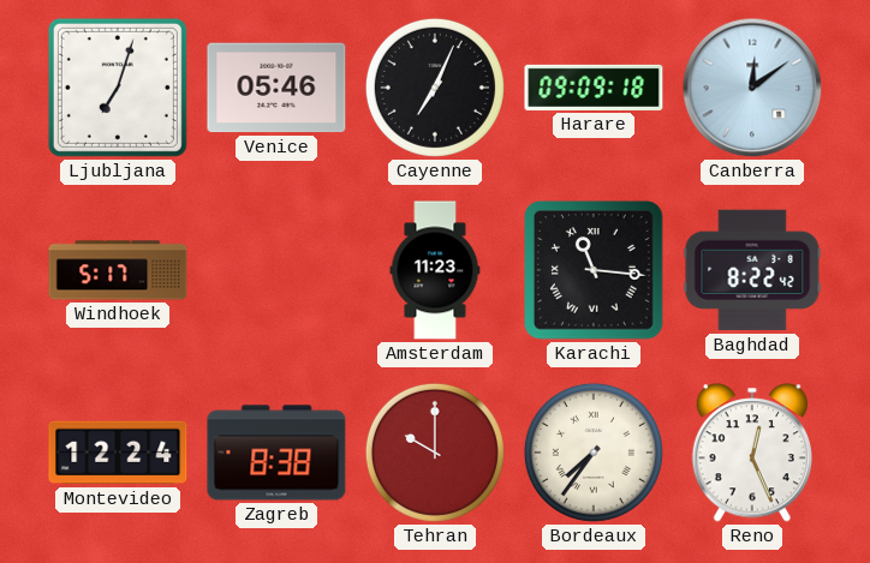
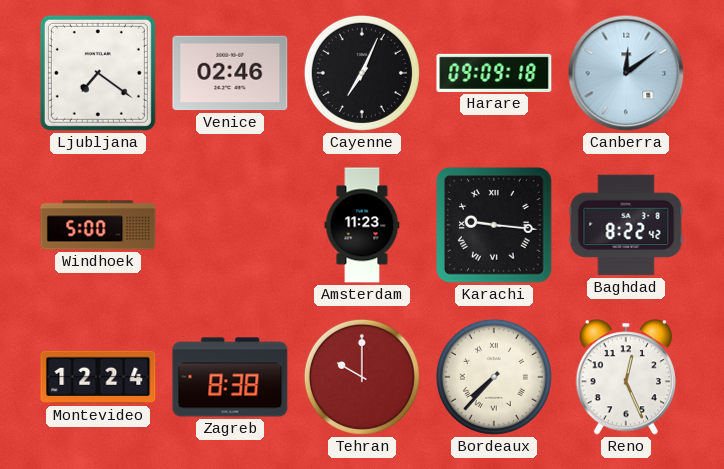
Ljubljana: 7:03 -> 7:21
Venice: 05:46 -> 02:46
Windhoek: 5:17 -> 5:00
Karachi: 11:16 -> 9:16
Bordeaux: 7:36 -> 7:37
